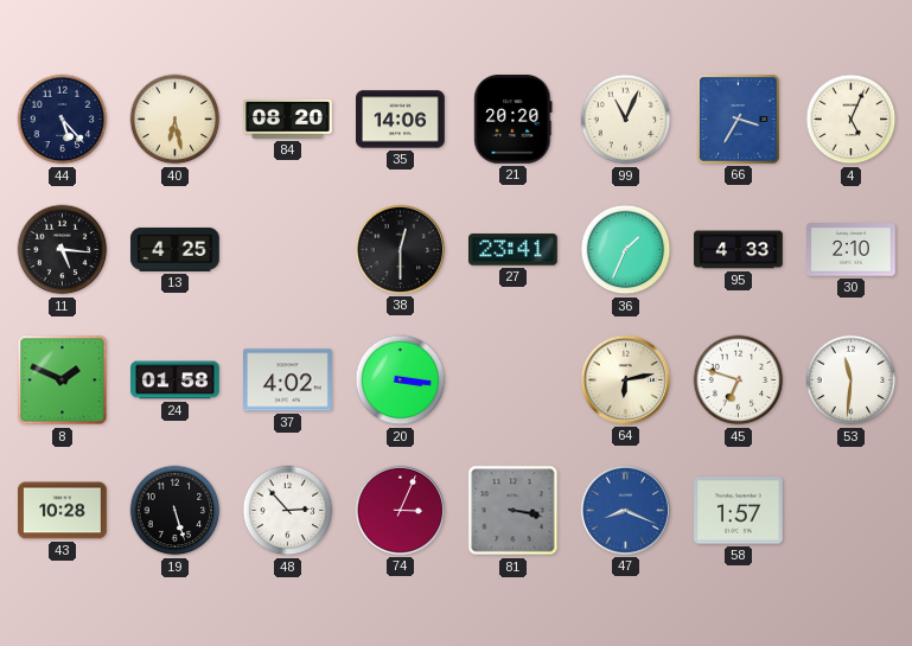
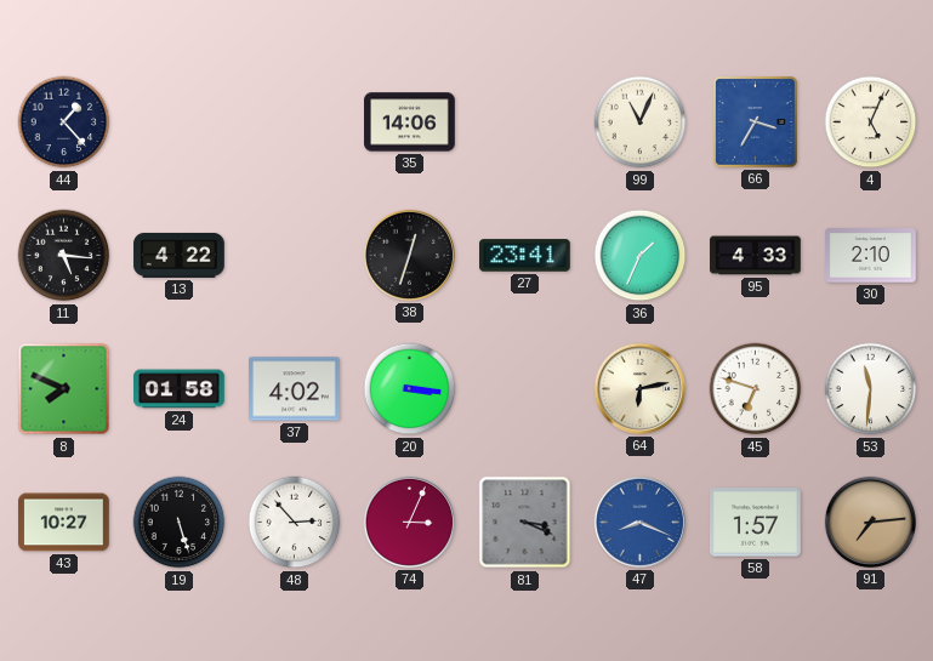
44: 5:23 -> 1:23
40: 6:28 -> none
84: 08:20 -> none
21: 20:20 -> none
13: 4:25 -> 4:22
38: 12:30 -> 12:33
8: 1:49 -> 7:49
43: 10:28 -> 10:27
81: 3:17 -> 3:19
91: none -> 7:14
